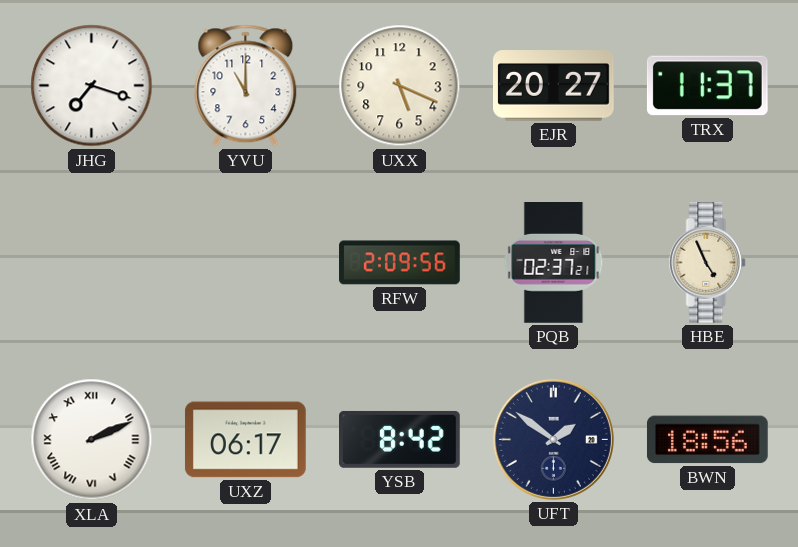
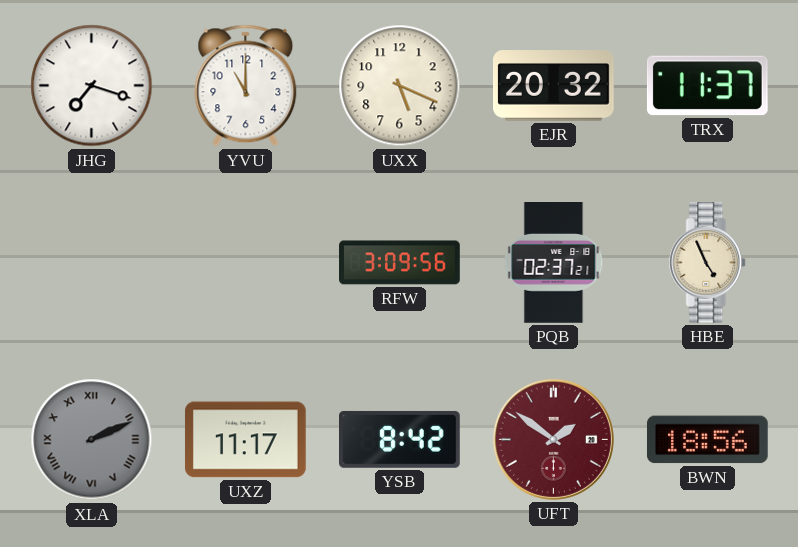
EJR: 20:27 -> 20:32
RFW: 2:09 -> 3:09
XLA dial: white -> grey
UXZ: 06:17 -> 11:17
UFT dial: navy -> burgundy
